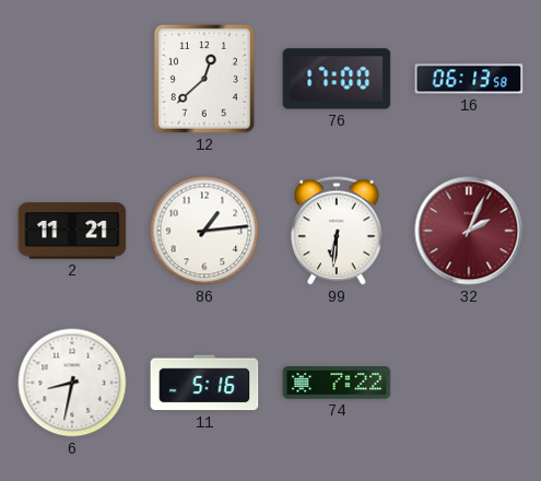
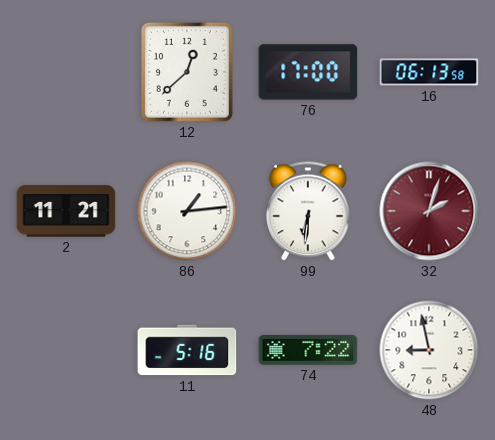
32: 2:04 -> 2:03
6: 8:32 -> none
48: none -> 8:58
